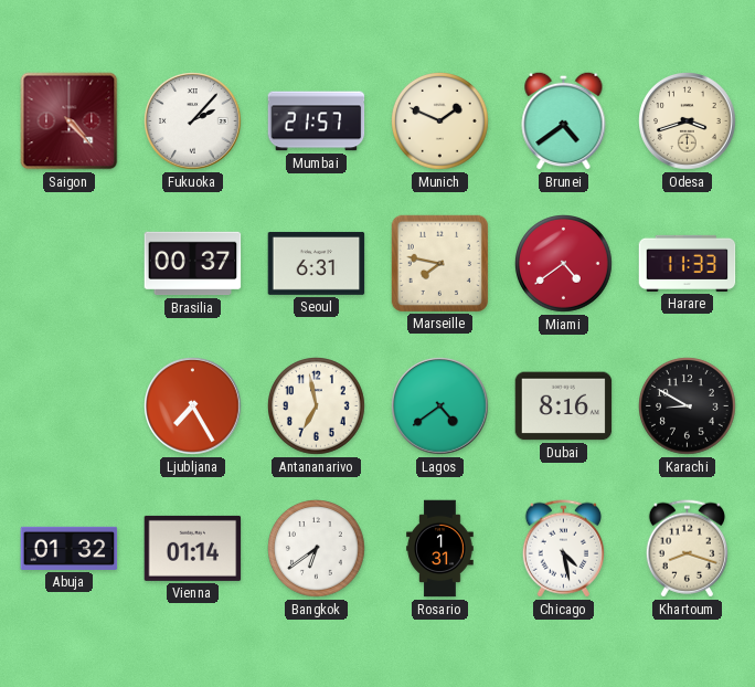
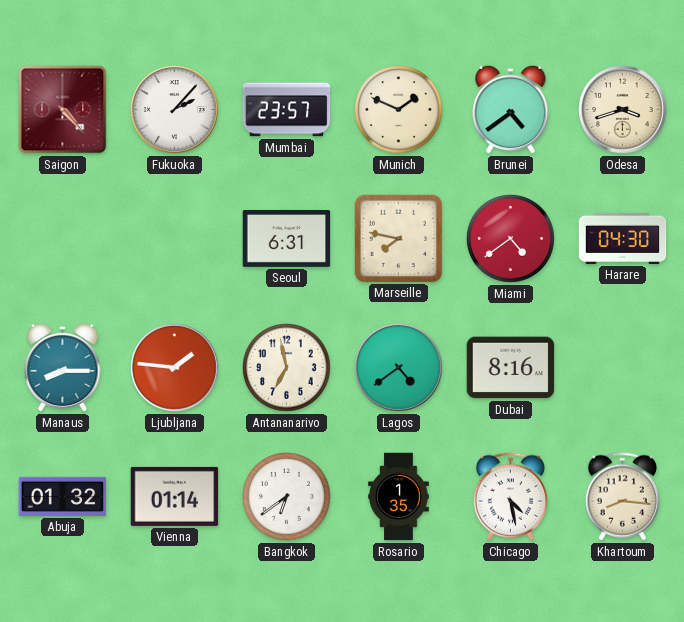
Mumbai: 21:57 -> 23:57
Brasilia: 00:37 -> none
Harare: 11:33 -> 04:30
Manaus: none -> 8:15
Ljubljana: 7:25 -> 1:46
Karachi: 8:50 -> none
Rosario: 1:31 -> 1:35
Khartoum: 8:18 -> 8:16
